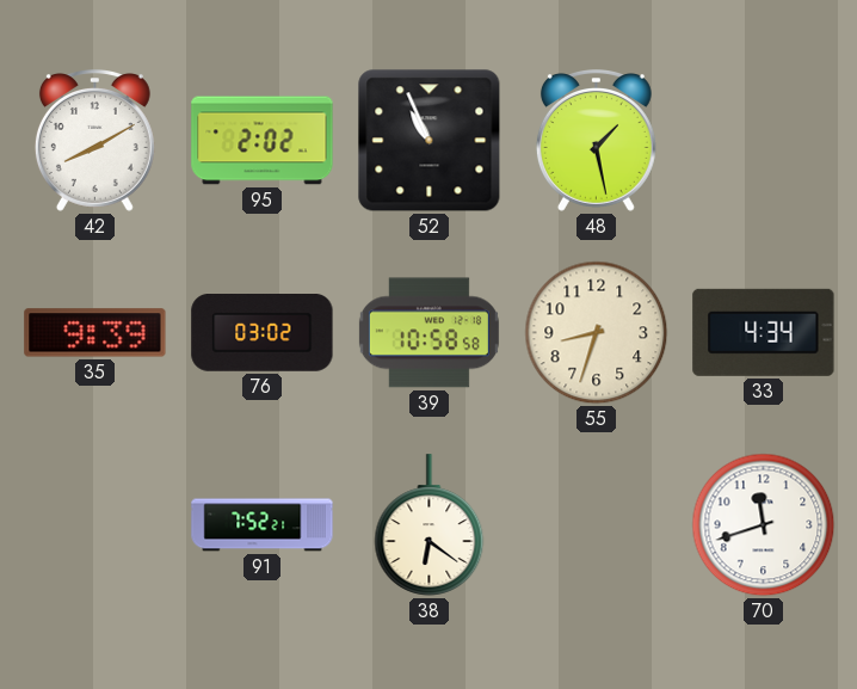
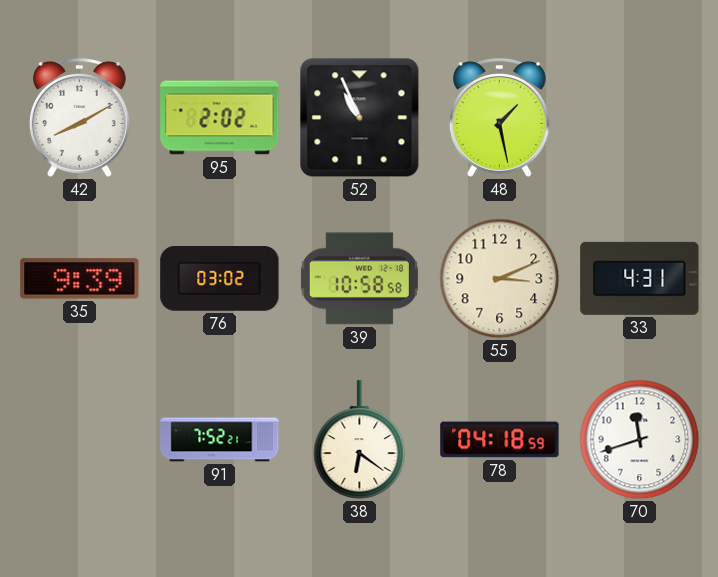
55: 8:33 -> 3:11
33: 4:34 -> 4:31
78: none -> 04:18
